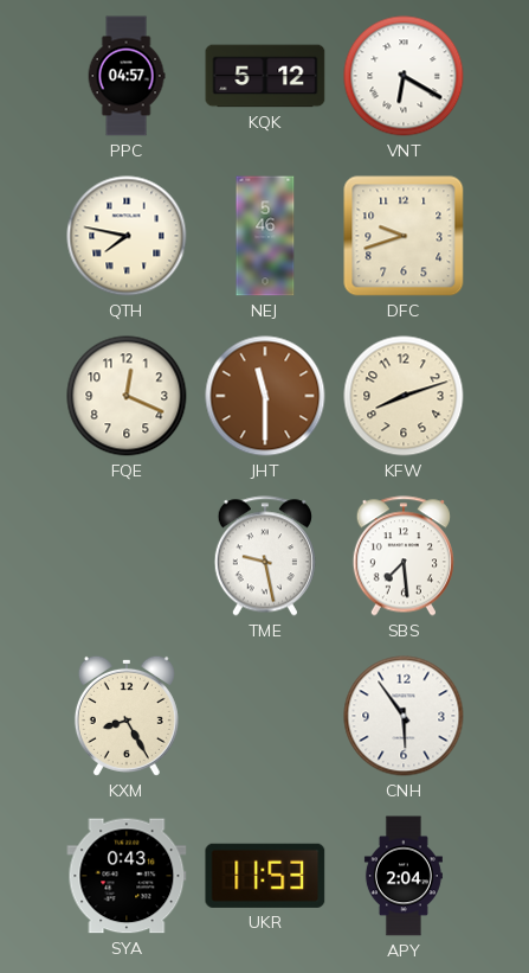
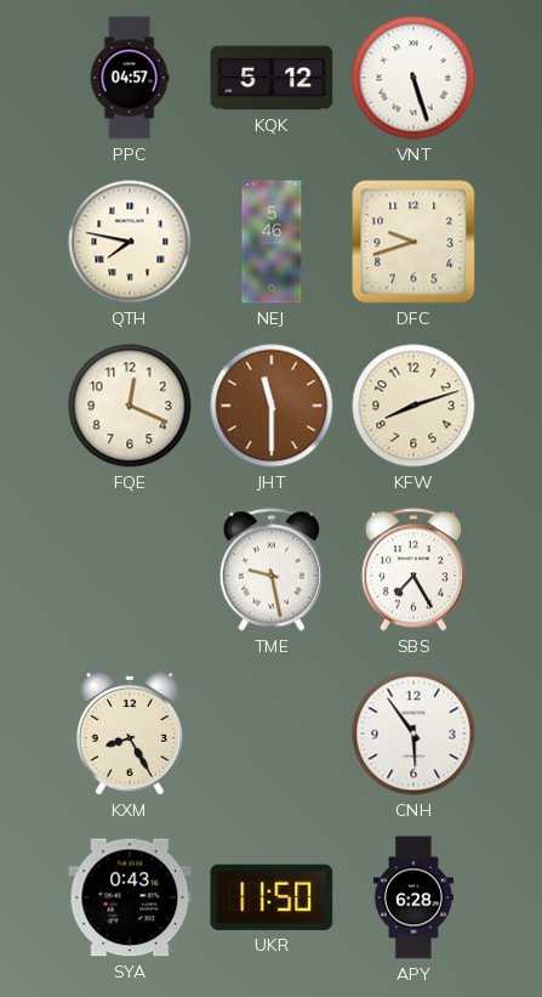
VNT: 6:20 -> 5:27
SBS: 7:29 -> 7:25
UKR: 11:53 -> 11:50
APY: 2:04 -> 6:28
